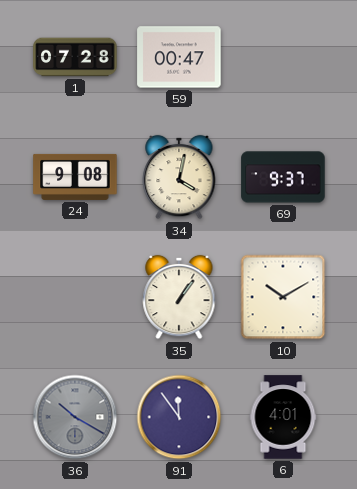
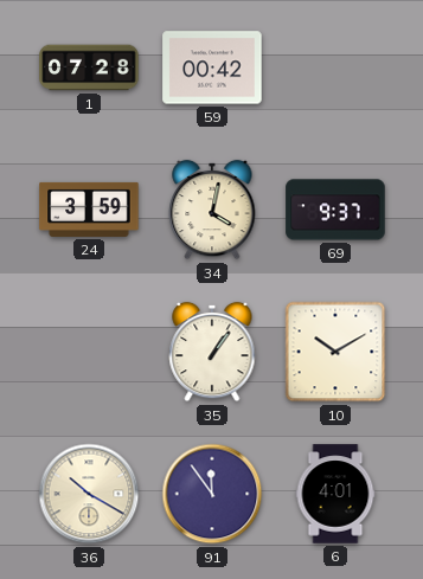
59: 00:47 -> 00:42
24: 9:08 -> 3:59
36 dial: grey -> cream
